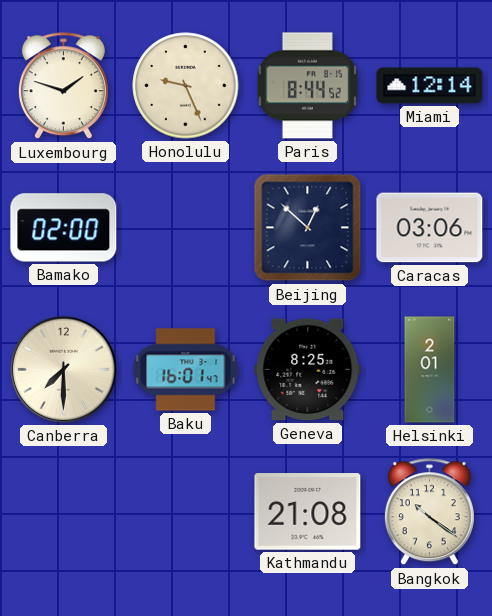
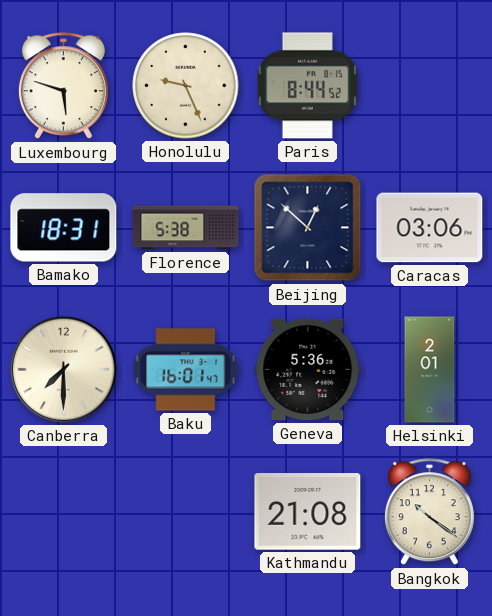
Luxembourg: 1:48 -> 5:48
Miami: 12:14 -> none
Bamako: 02:00 -> 18:31
Florence: none -> 5:38
Geneva: 8:25 -> 5:36
